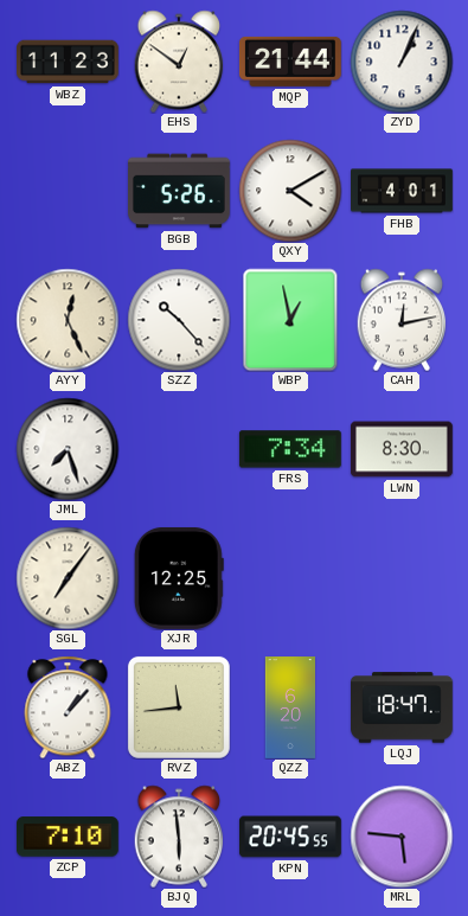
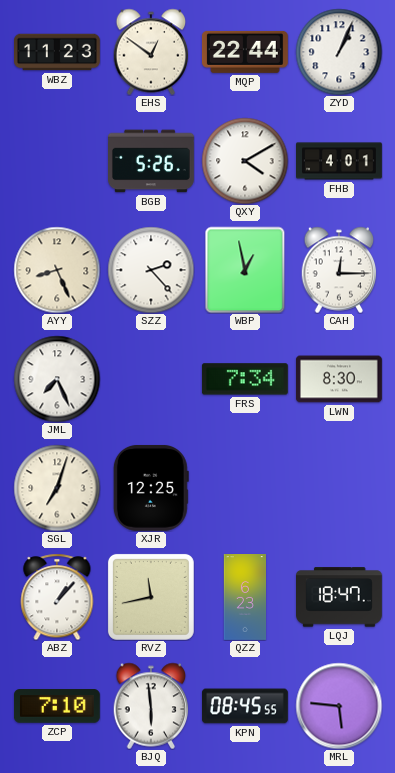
MQP: 21:44 -> 22:44
AYY: 12:26 -> 8:26
SZZ: 10:23 -> 2:23
CAH: 12:13 -> 12:15
JML: 7:27 -> 7:26
SGL: 7:06 -> 7:03
RVZ: 11:44 -> 11:43
QZZ: 6:20 -> 6:23
KPN: 20:45 -> 08:45
